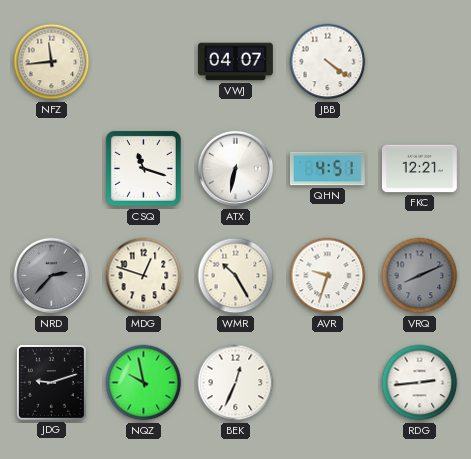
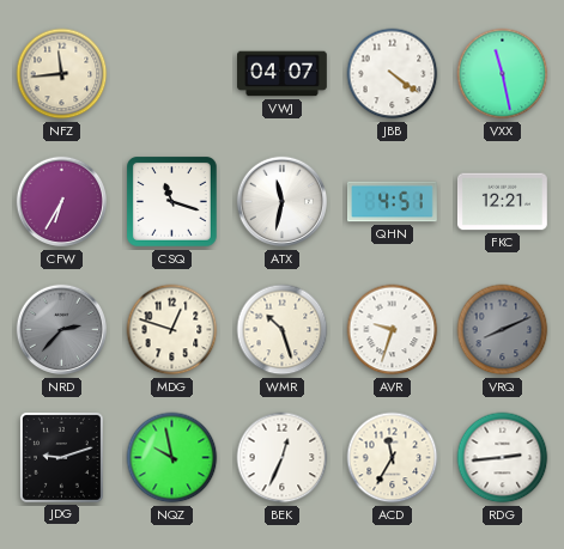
VXX: none -> 11:28
CFW: none -> 6:35
ATX: 6:32 -> 11:32
WMR: 10:25 -> 10:27
ACD: none -> 11:35
